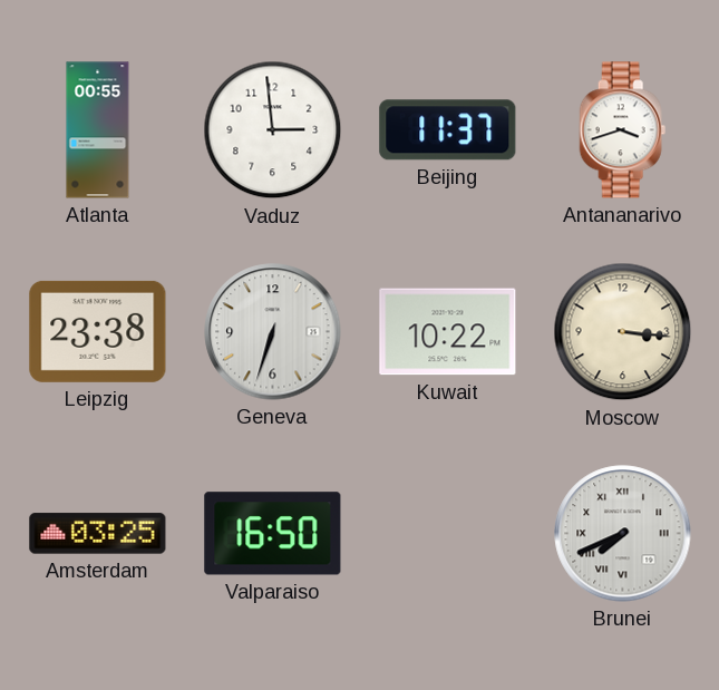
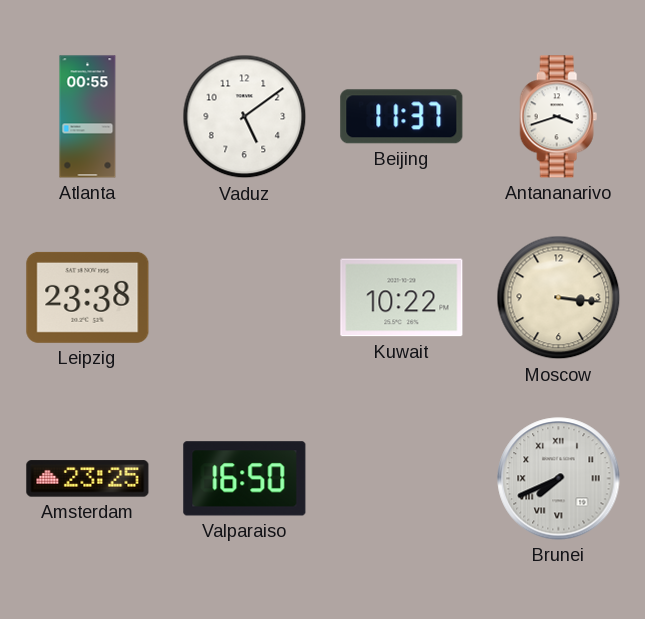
Vaduz: 2:59 -> 5:09
Geneva: 6:33 -> none
Amsterdam: 03:25 -> 23:25
